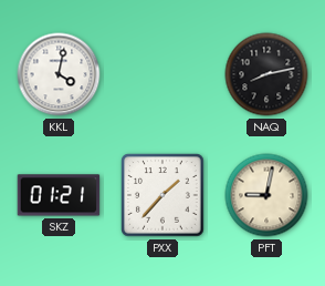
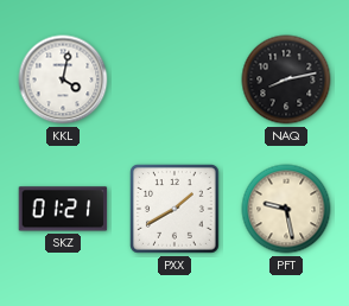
PXX: 1:37 -> 1:40
PFT: 9:02 -> 9:28
